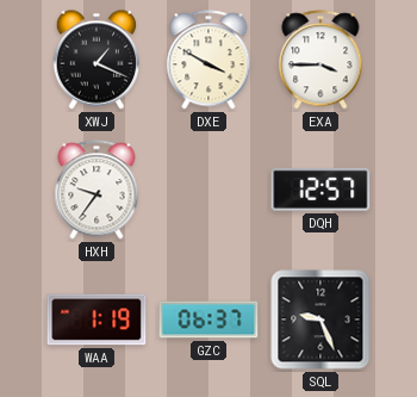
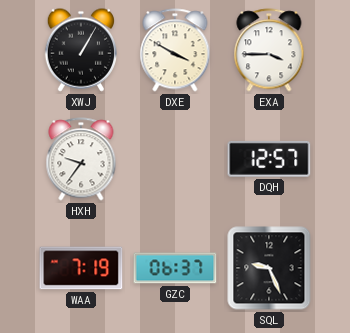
XWJ: 1:19 -> 1:05
WAA: 1:19 -> 7:19
